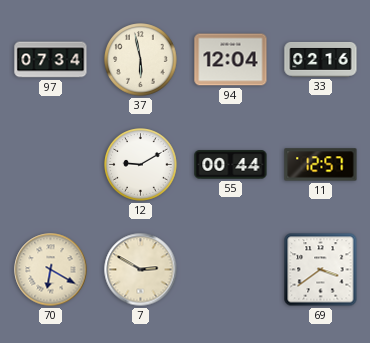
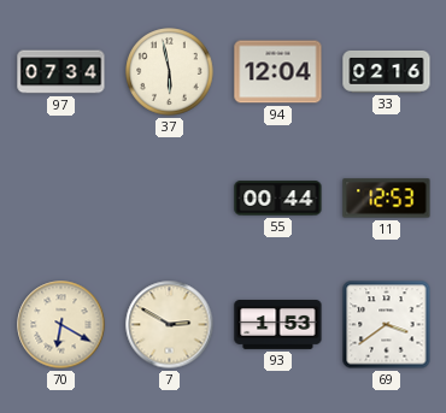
12: 9:10 -> none
11: 12:57 -> 12:53
93: none -> 1:53
